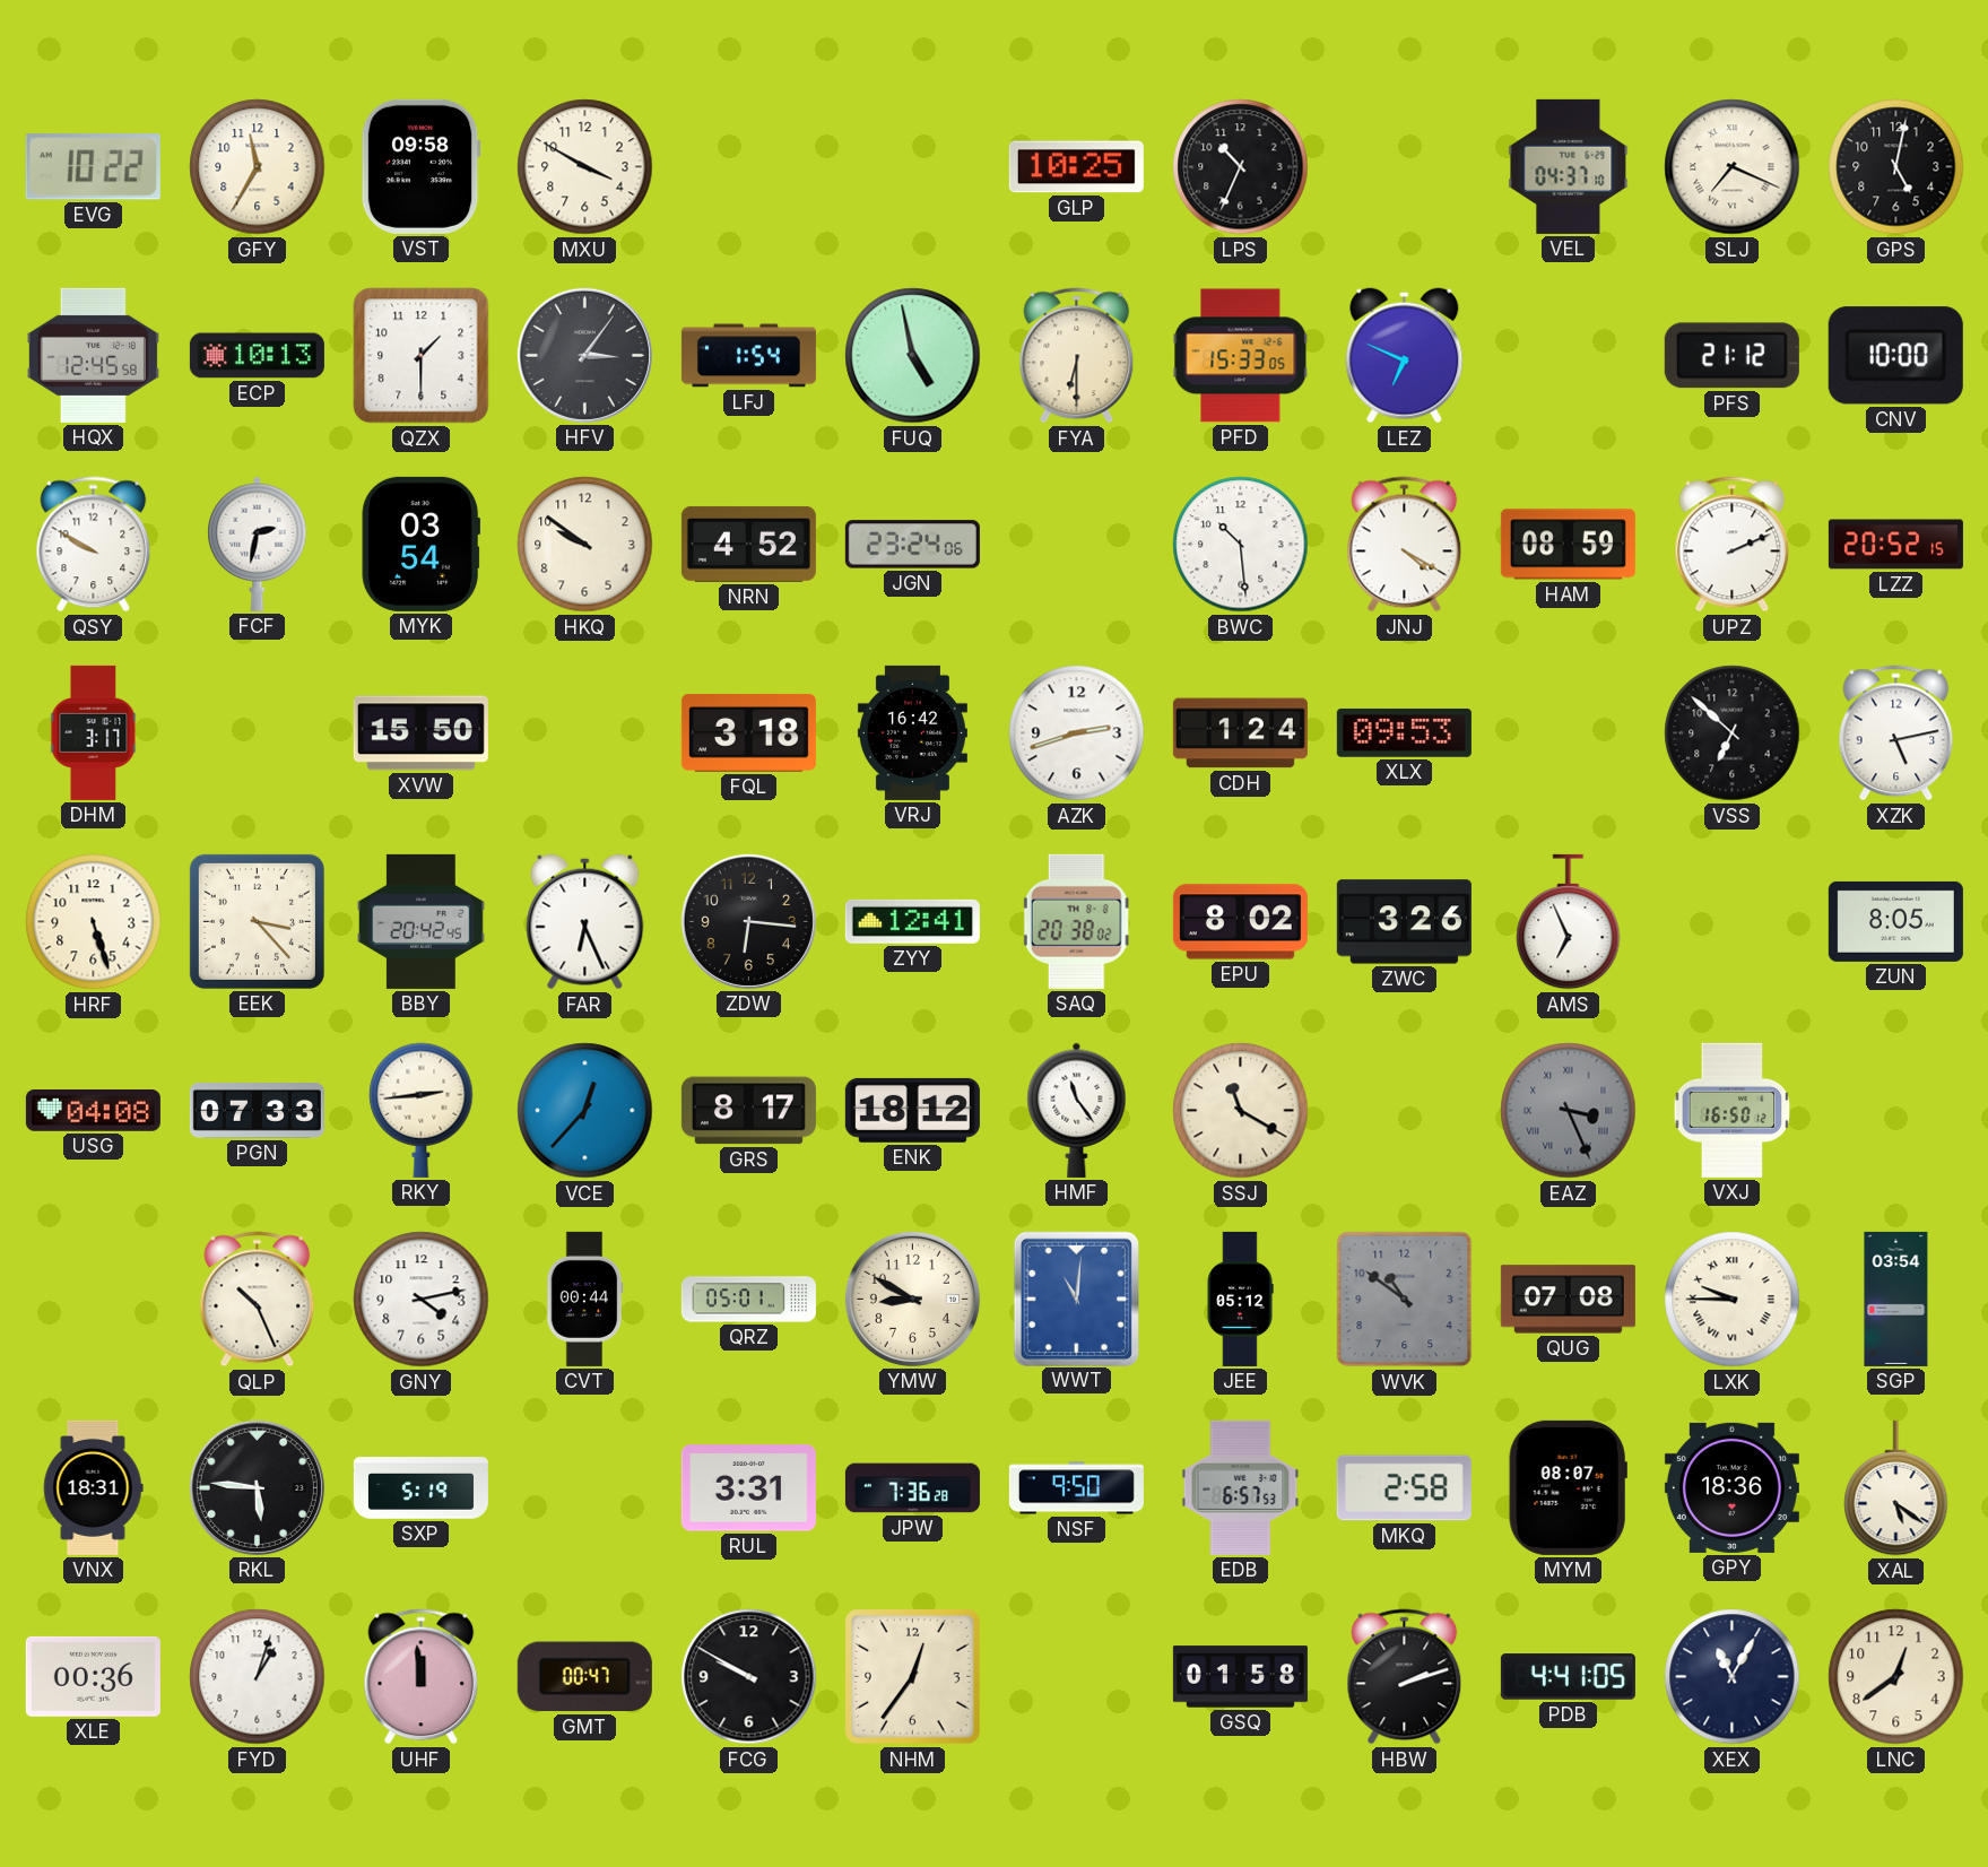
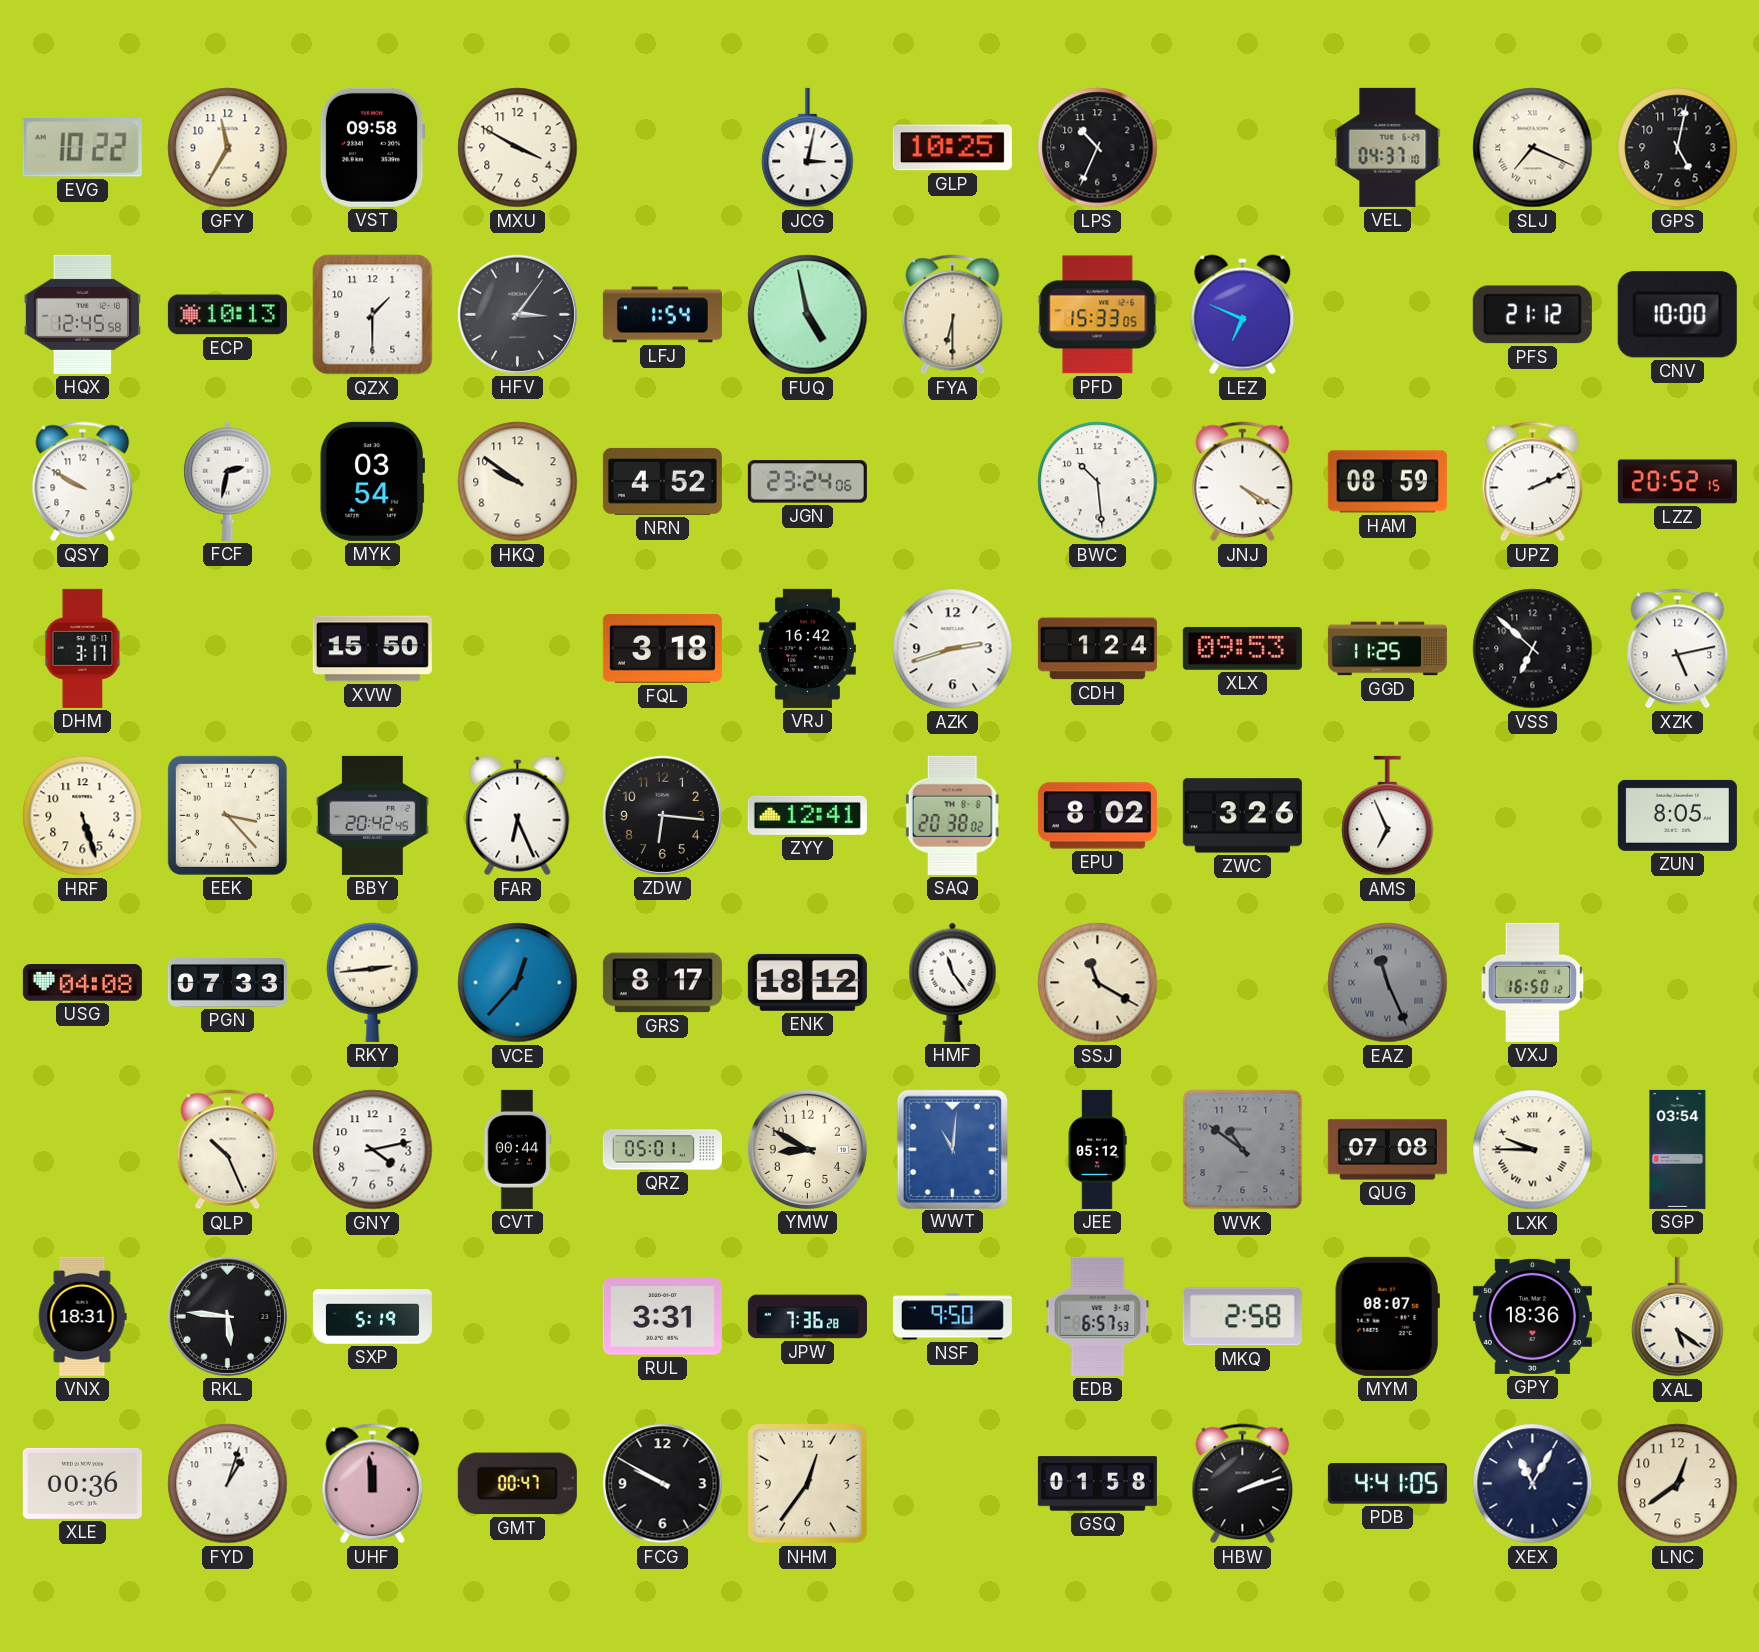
JCG: none -> 3:02
GGD: none -> 11:25
EAZ: 3:26 -> 11:26
